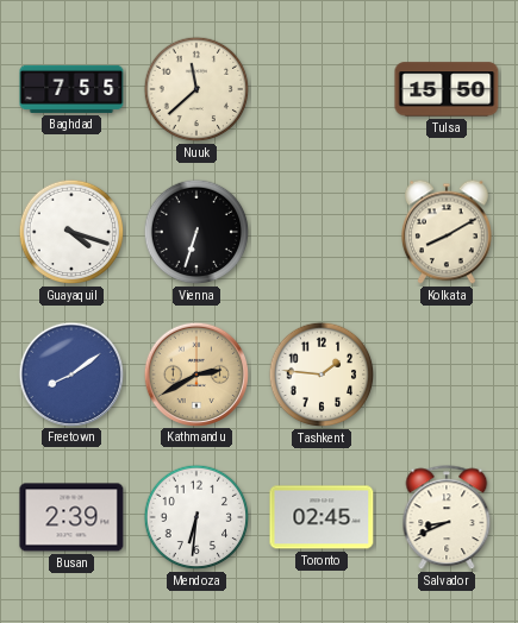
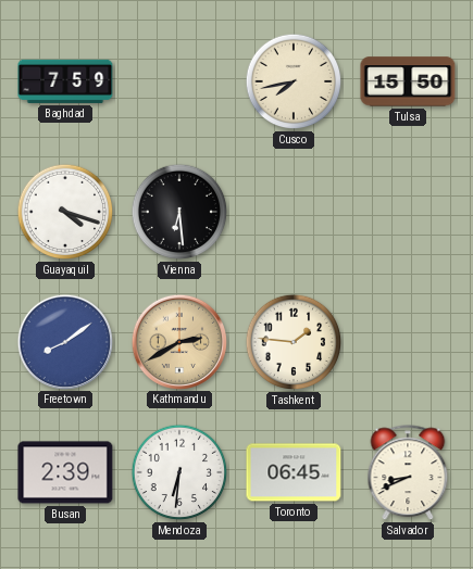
Baghdad: 7:55 -> 7:59
Nuuk: 11:38 -> none
Cusco: none -> 7:43
Vienna: 6:33 -> 6:29
Kolkata: 8:10 -> none
Toronto: 02:45 -> 06:45
